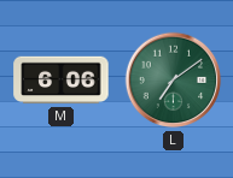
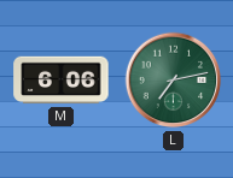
L: 7:09 -> 7:13
